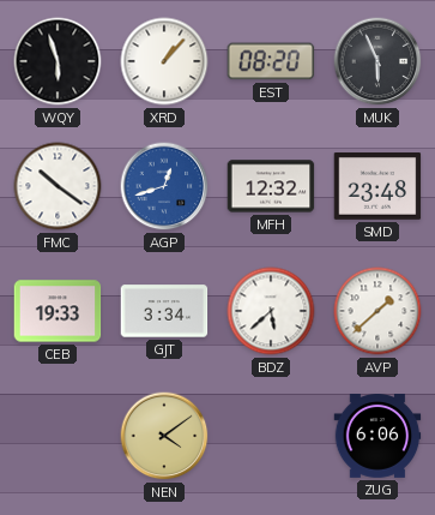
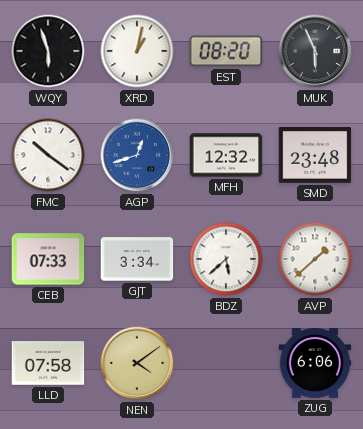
XRD: 1:07 -> 1:02
CEB: 19:33 -> 07:33
LLD: none -> 07:58
